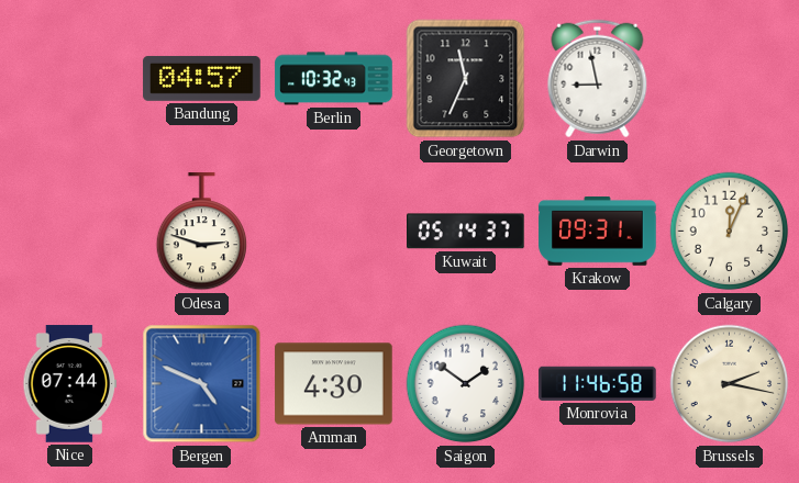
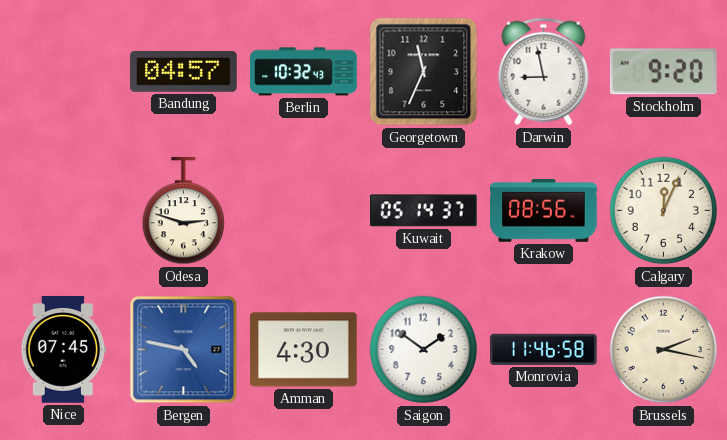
Stockholm: none -> 9:20
Krakow: 09:31 -> 08:56
Nice: 07:44 -> 07:45
Bergen: 4:49 -> 4:47
